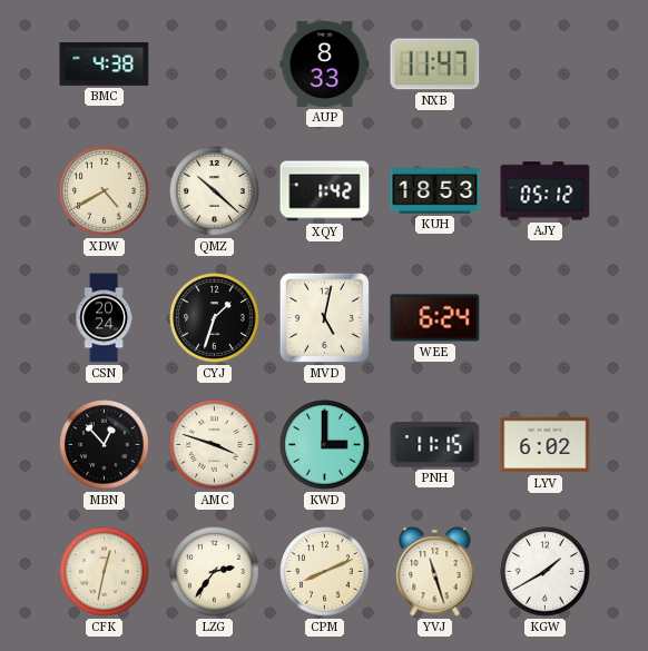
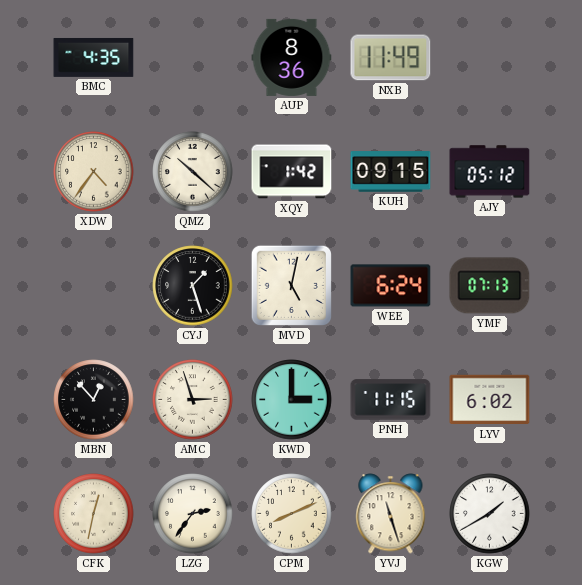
BMC: 4:38 -> 4:35
AUP: 8:33 -> 8:36
NXB: 11:47 -> 11:49
XDW: 4:40 -> 4:36
KUH: 18:53 -> 09:15
CSN: 20:24 -> none
CYJ: 1:33 -> 1:27
YMF: none -> 07:13
AMC: 3:48 -> 2:57
